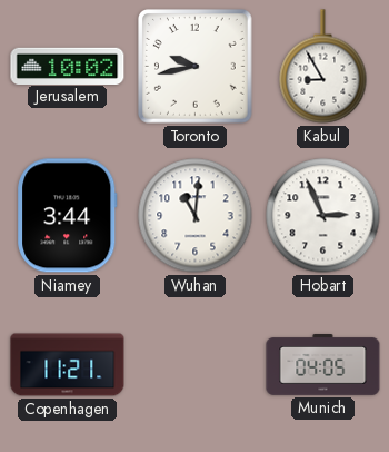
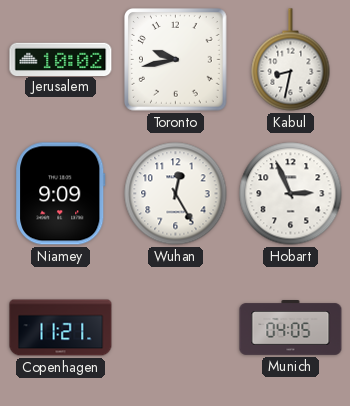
Kabul: 8:55 -> 8:32
Niamey: 3:44 -> 9:09
Wuhan: 11:01 -> 12:25
